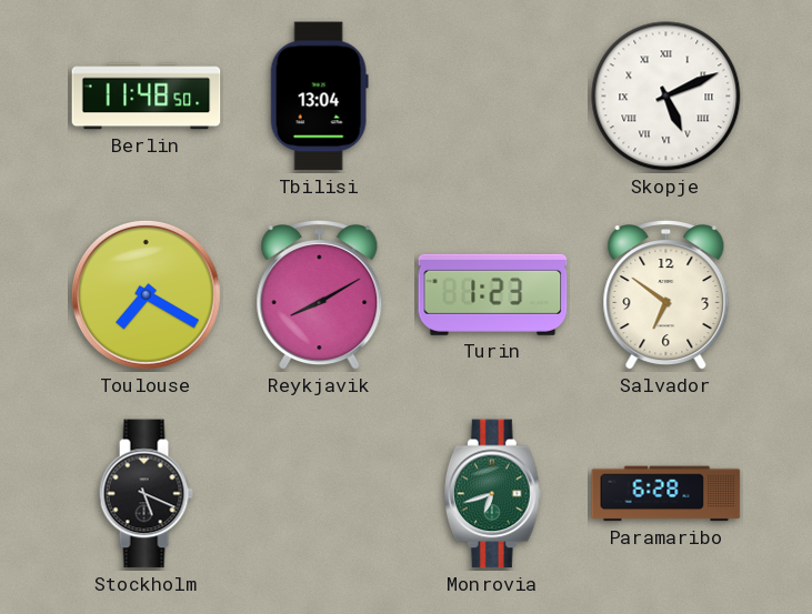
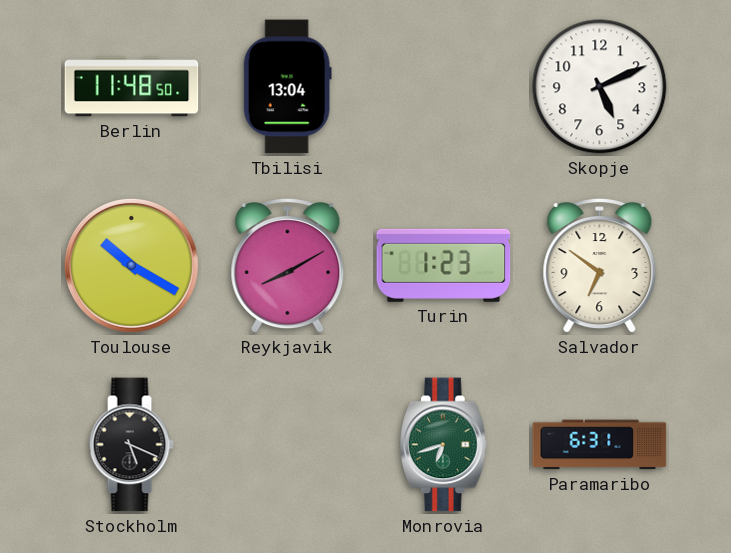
Skopje numerals: Roman -> Arabic
Toulouse: 7:20 -> 10:20
Paramaribo: 6:28 -> 6:31
